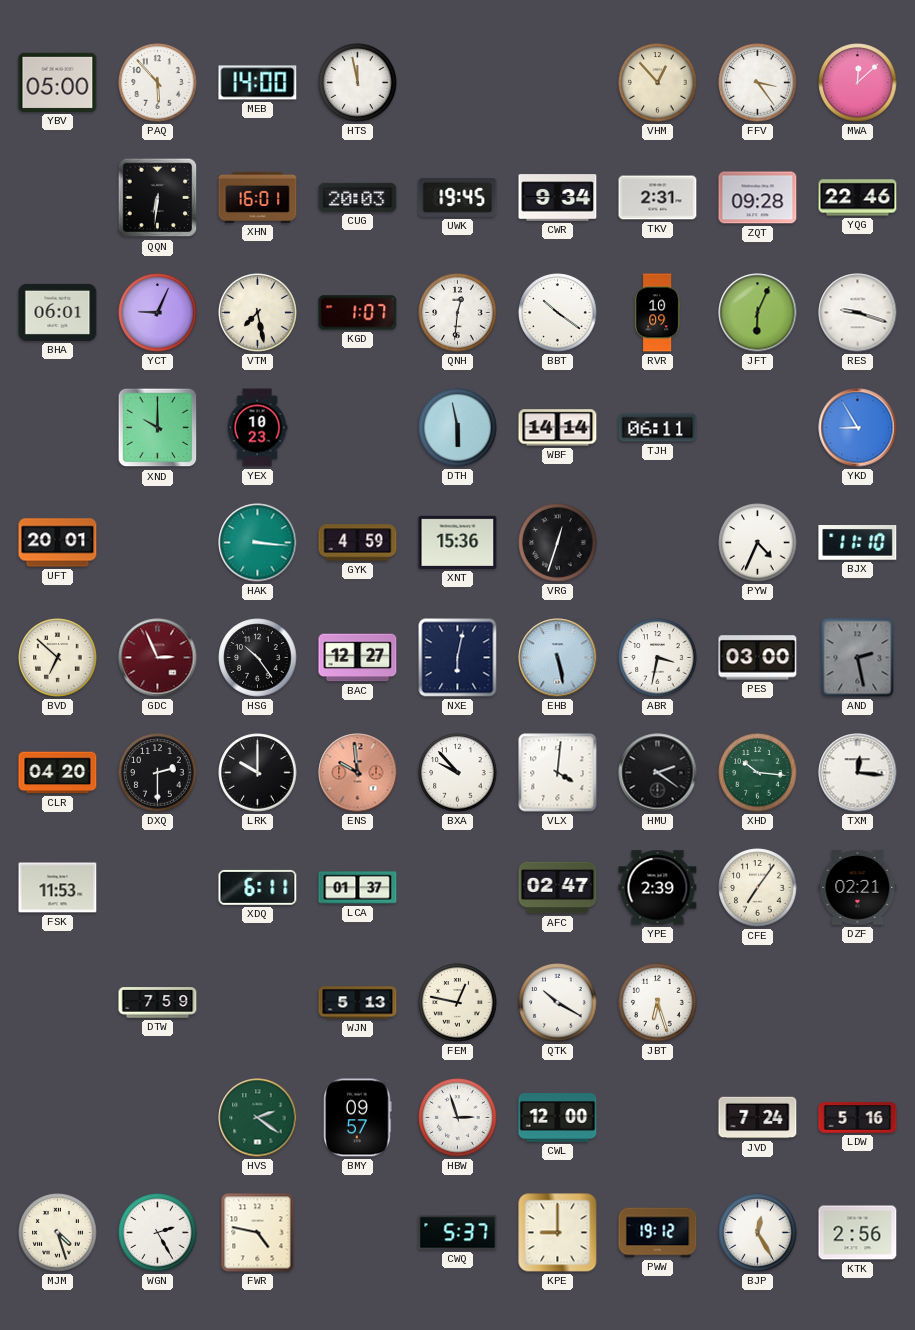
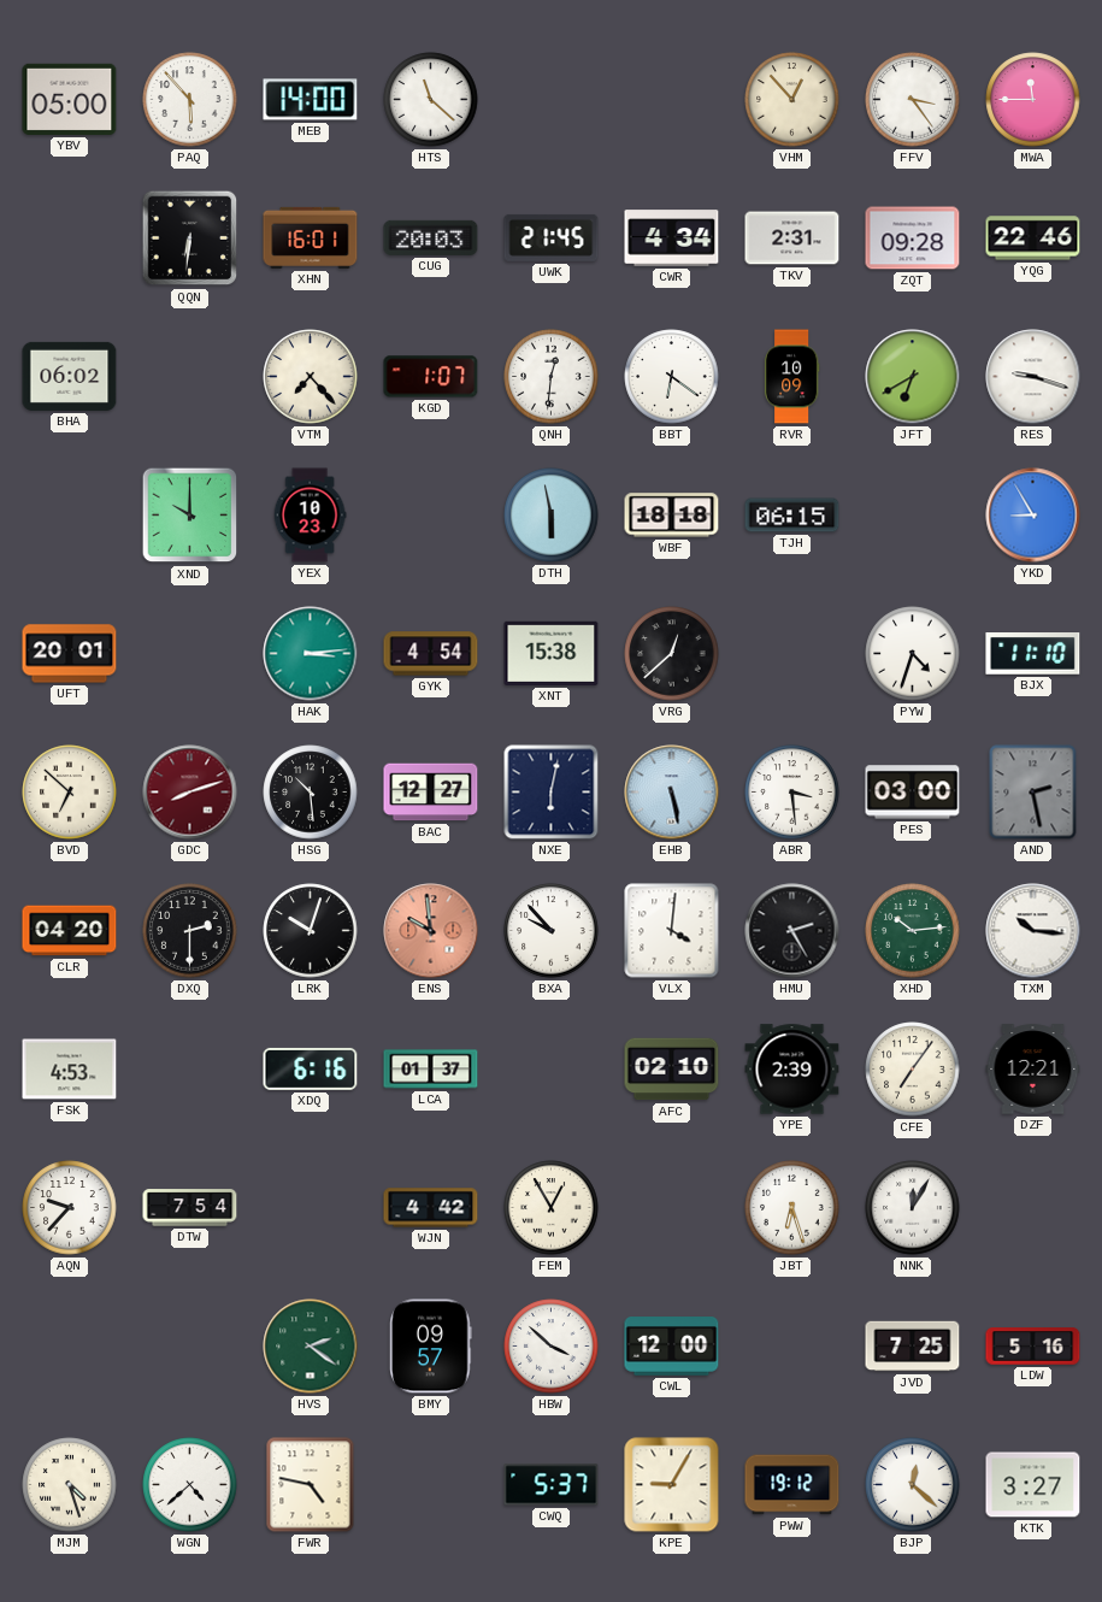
HTS: 11:58 -> 11:22
MWA: 12:08 -> 11:45
UWK: 19:45 -> 21:45
CWR: 9:34 -> 4:34
BHA: 06:01 -> 06:02
YCT: 9:04 -> none
VTM: 7:28 -> 7:23
BBT: 10:21 -> 6:21
JFT: 6:04 -> 6:40
WBF: 14:14 -> 18:18
TJH: 06:11 -> 06:15
HAK: 3:16 -> 3:14
GYK: 4:59 -> 4:54
XNT: 15:36 -> 15:38
VRG: 12:33 -> 12:38
PYW: 4:34 -> 4:33
GDC: 2:56 -> 8:12
HSG: 10:24 -> 10:29
ABR: 3:32 -> 3:29
LRK: 10:00 -> 10:03
HMU: 2:21 -> 2:25
XHD: 10:16 -> 10:14
TXM: 12:16 -> 10:16
FSK: 11:53 -> 4:53
XDQ: 6:11 -> 6:16
AFC: 02:47 -> 02:10
DZF: 02:21 -> 12:21
AQN: none -> 9:37
DTW: 7:59 -> 7:54
WJN: 5:13 -> 4:42
FEM: 12:47 -> 12:55
QTK: 10:20 -> none
NNK: none -> 12:05
HBW: 2:57 -> 3:52
JVD: 7:24 -> 7:25
WGN: 2:25 -> 4:38
KPE: 9:00 -> 9:05
BJP: 12:25 -> 12:22
KTK: 2:56 -> 3:27
